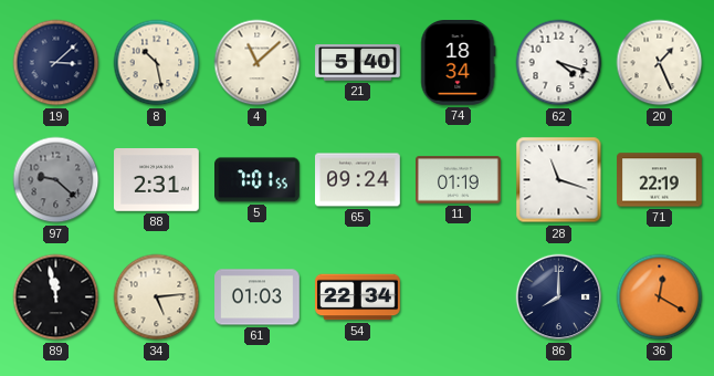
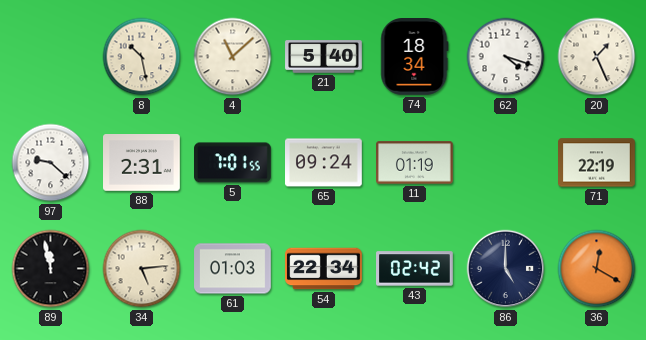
19: 3:08 -> none
97 dial: grey -> white
28: 11:18 -> none
43: none -> 02:42
86: 8:00 -> 5:00
